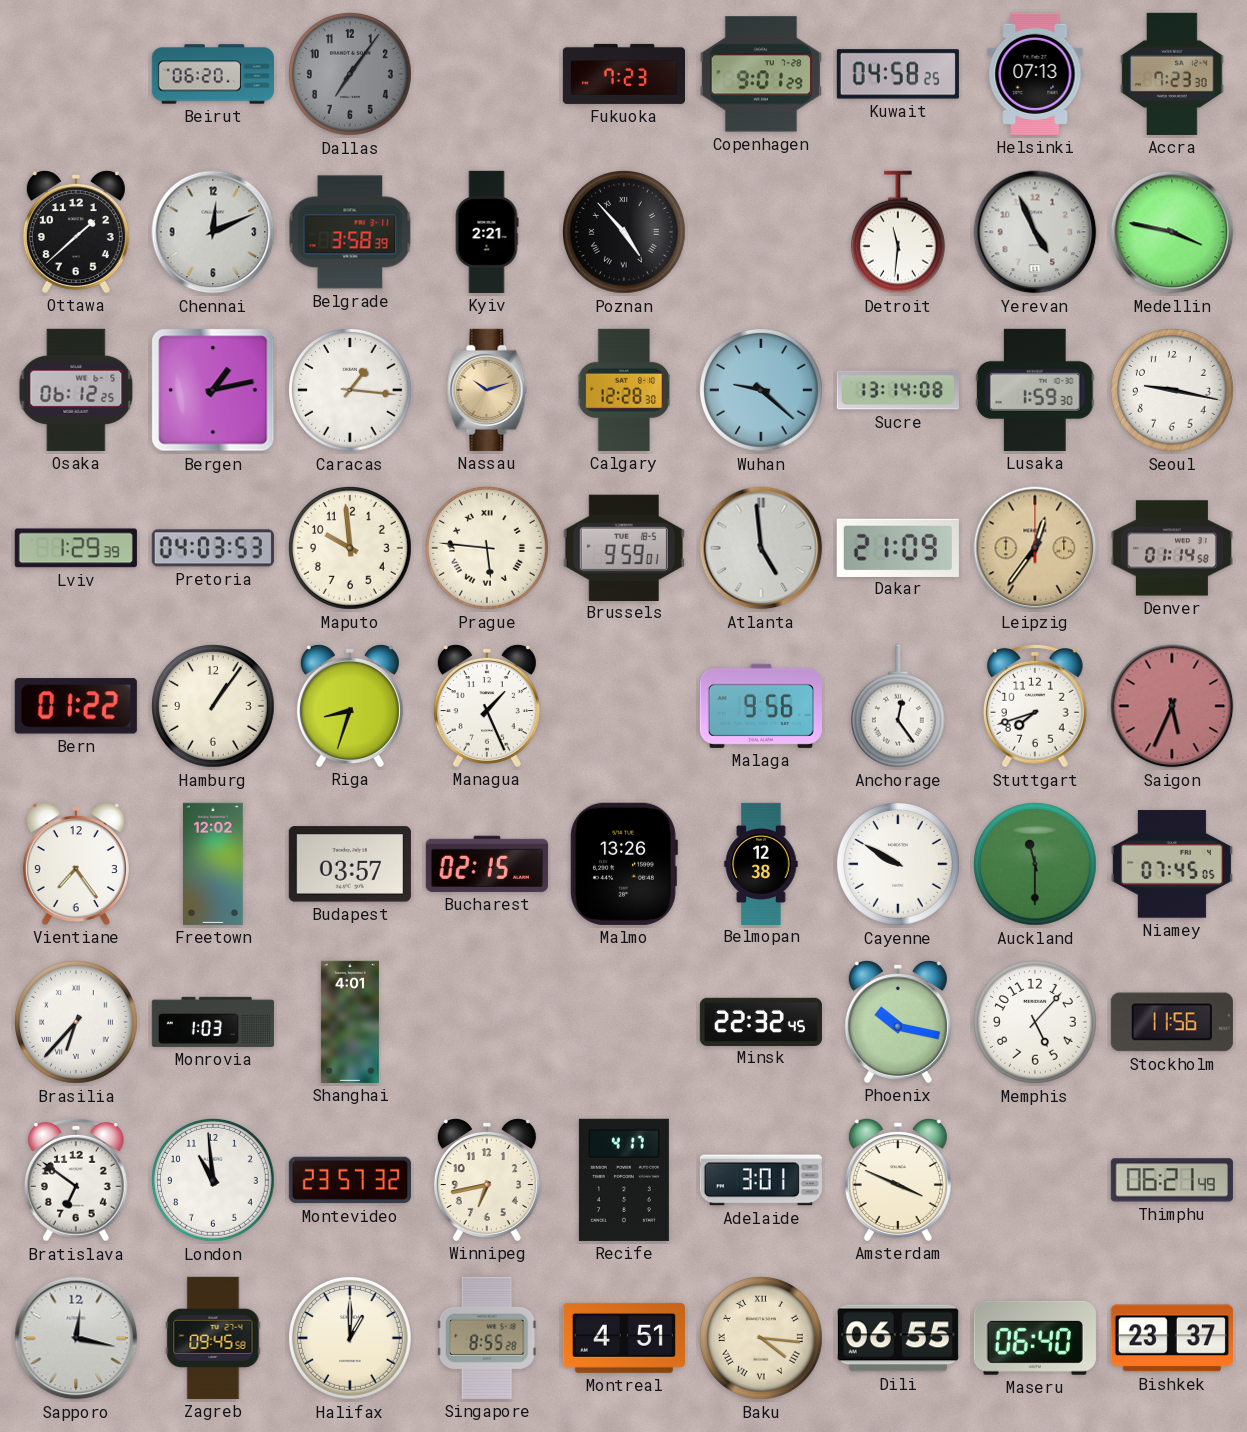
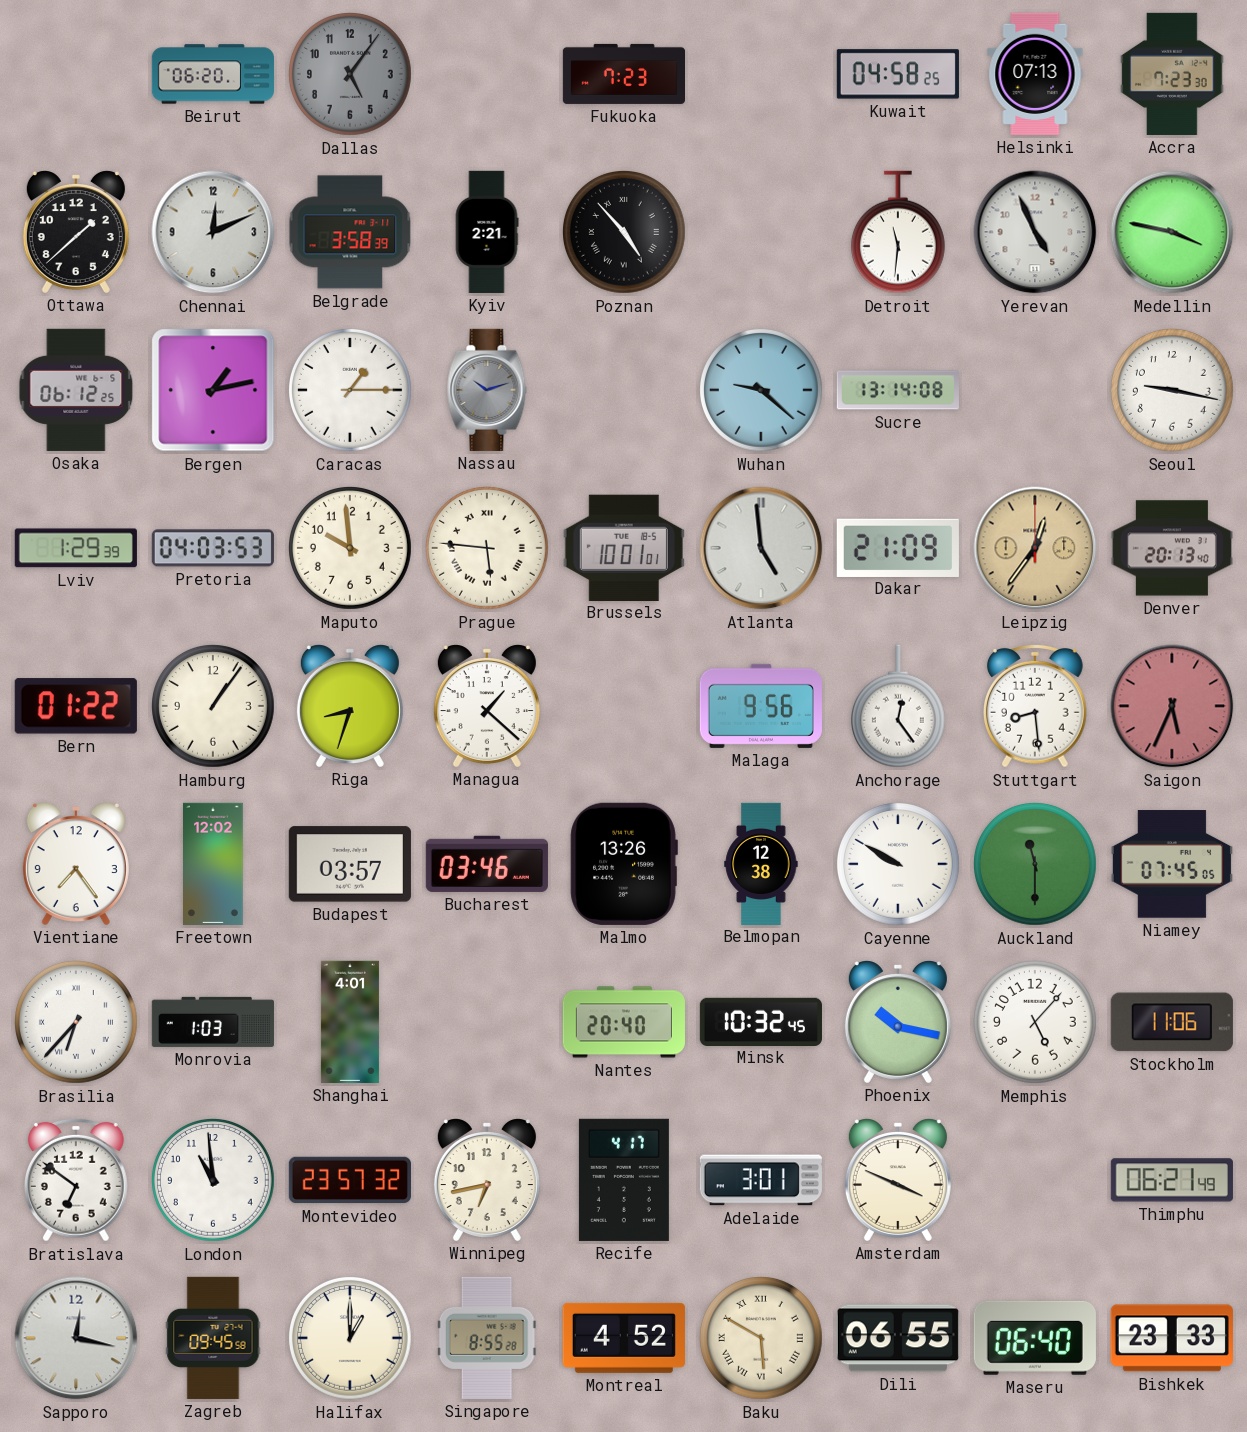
Dallas: 7:06 -> 5:06
Copenhagen: 9:01 -> none
Caracas: 1:16 -> 1:15
Nassau dial: champagne -> grey
Calgary: 12:28 -> none
Lusaka: 1:59 -> none
Brussels: 9:59 -> 10:01
Denver: 01:14 -> 20:13
Managua: 1:26 -> 1:22
Stuttgart: 7:42 -> 8:29
Bucharest: 02:15 -> 03:46
Nantes: none -> 20:40
Minsk: 22:32 -> 10:32
Stockholm: 11:56 -> 11:06
Montreal: 4:51 -> 4:52
Baku: 4:16 -> 5:50
Bishkek: 23:37 -> 23:33
